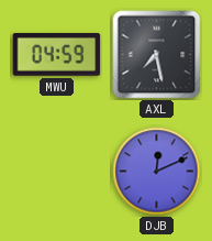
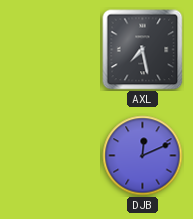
MWU: 04:59 -> none
